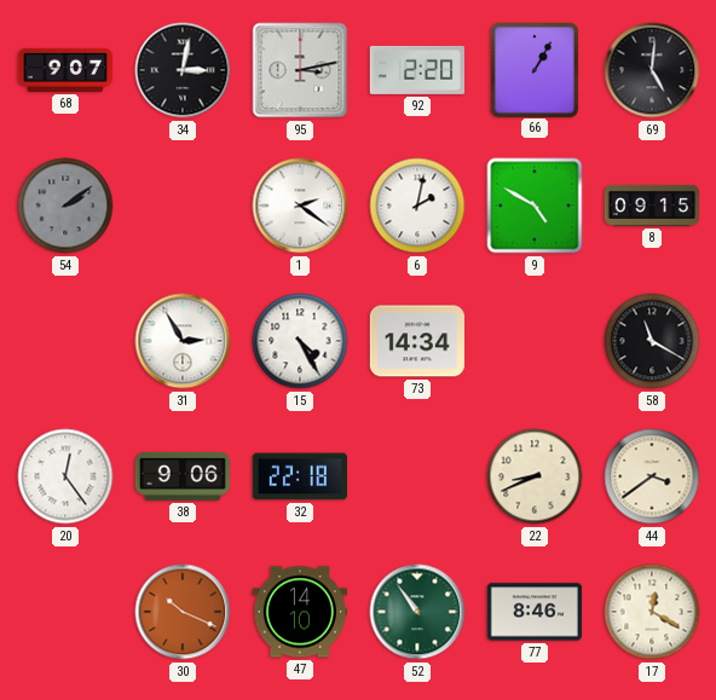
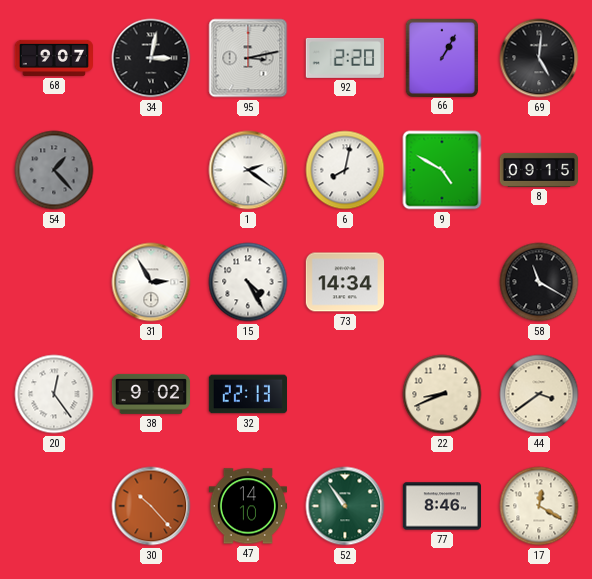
54: 2:09 -> 1:23
6: 2:02 -> 8:02
38: 9:06 -> 9:02
32: 22:18 -> 22:13
30: 10:19 -> 10:23
